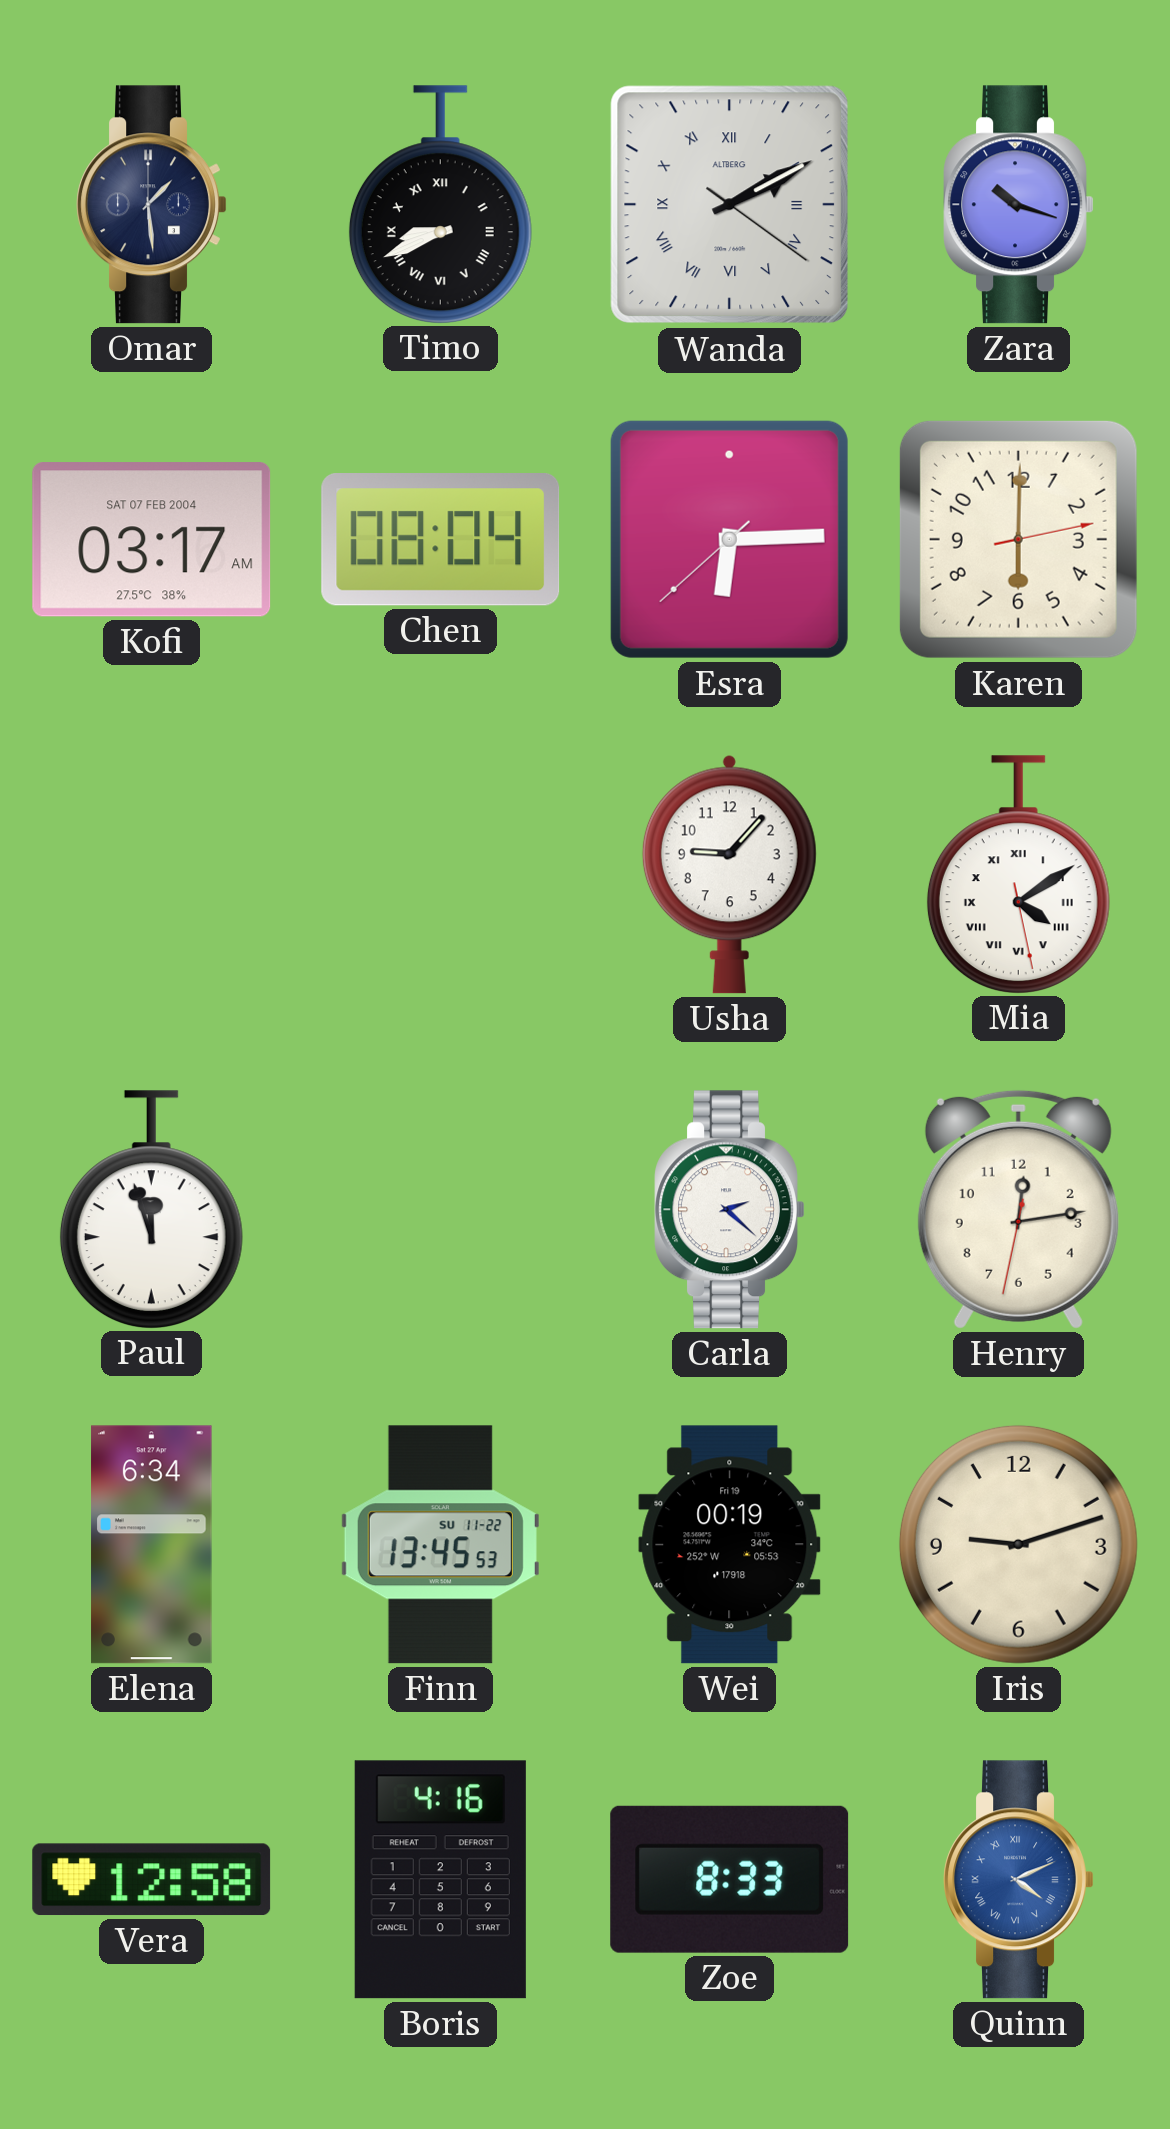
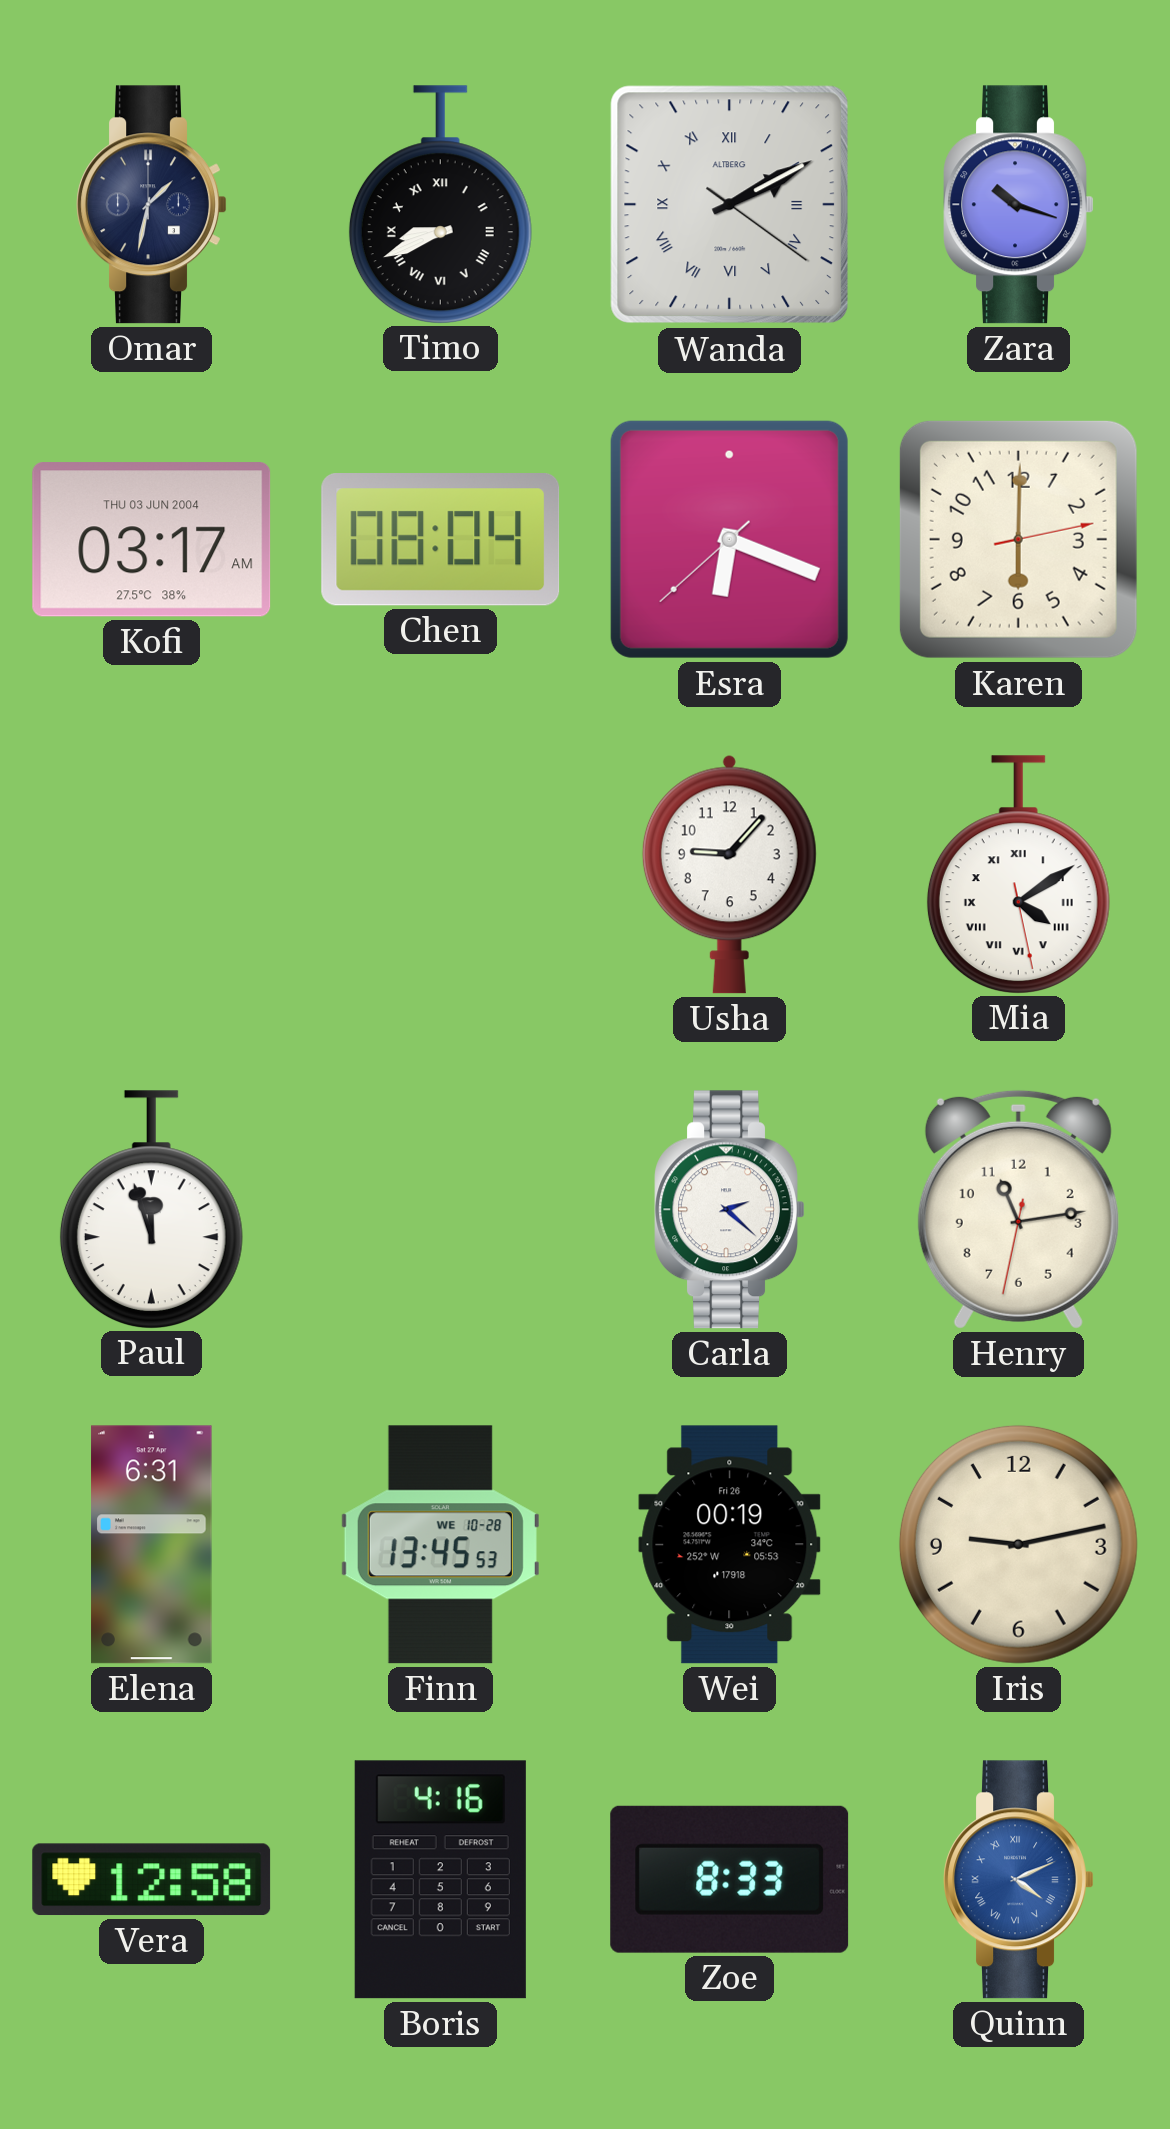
Omar: 1:29 -> 1:32
Kofi date: SAT 07 FEB 2004 -> THU 03 JUN 2004
Esra: 6:14 -> 6:18
Henry: 12:13 -> 11:13
Elena: 6:34 -> 6:31
Finn date: SU 11-22 -> WE 10-28
Wei date: Fri 19 -> Fri 26
Iris: 9:12 -> 9:13
